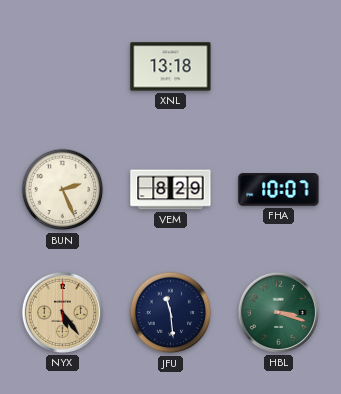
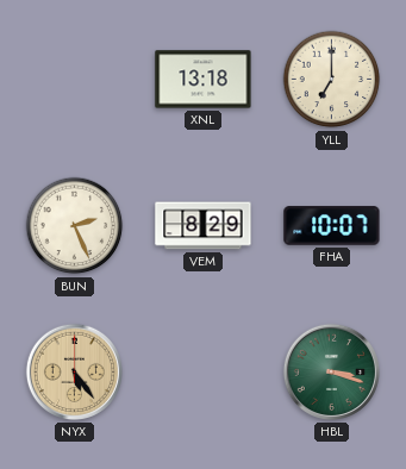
YLL: none -> 7:00
JFU: 11:29 -> none
